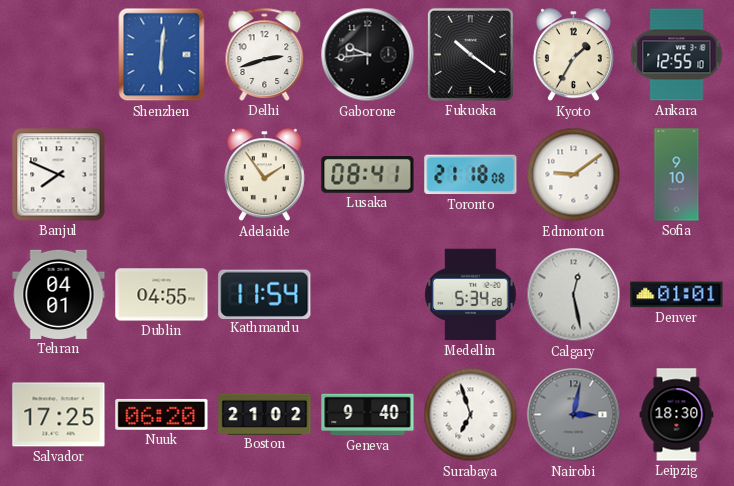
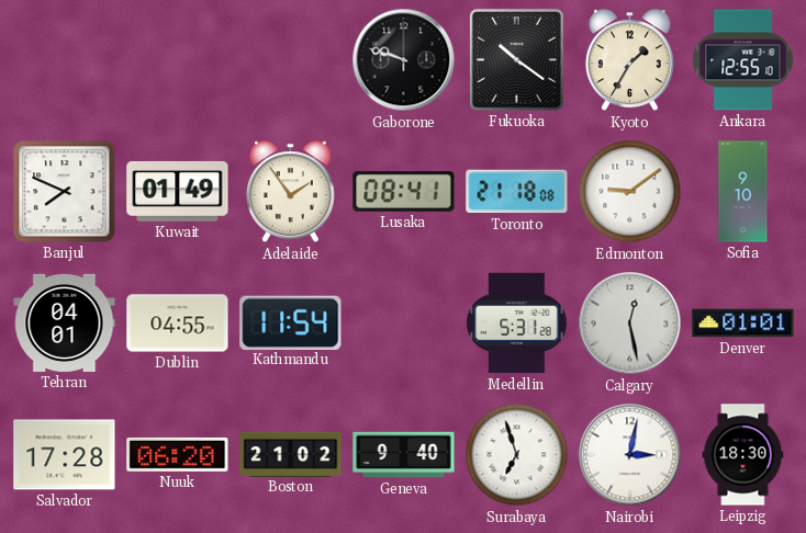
Shenzhen: 6:01 -> none
Delhi: 2:42 -> none
Gaborone: 9:44 -> 9:48
Kuwait: none -> 01:49
Medellin: 5:34 -> 5:31
Salvador: 17:25 -> 17:28
Nairobi dial: grey -> white
